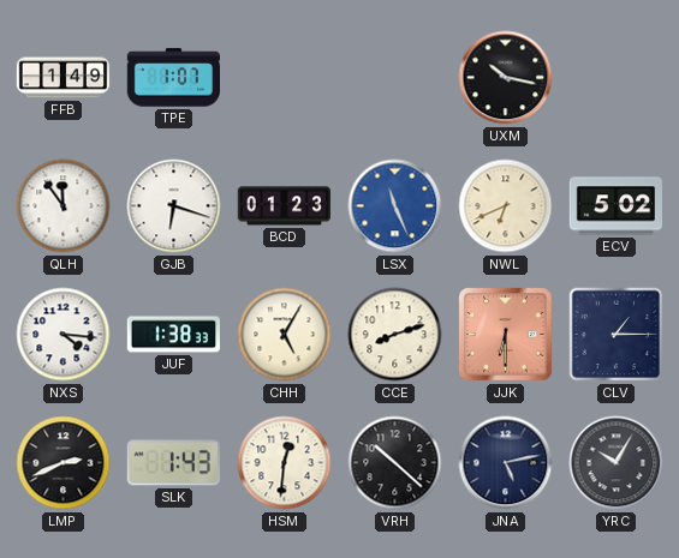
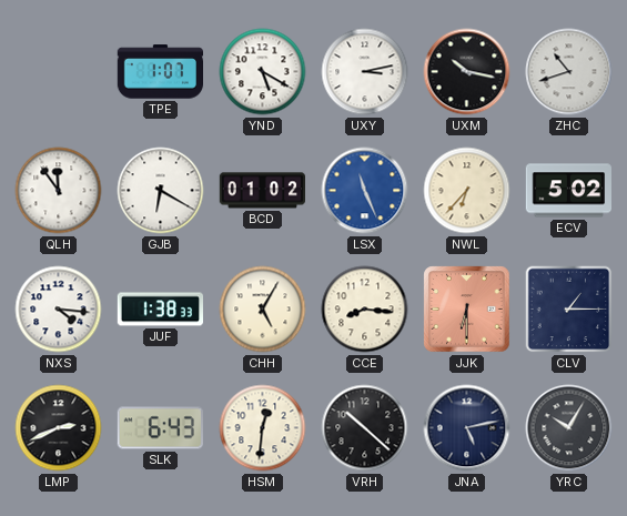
FFB: 1:49 -> none
YND: none -> 5:20
UXY: none -> 3:13
ZHC: none -> 10:42
GJB: 6:18 -> 6:20
BCD: 01:23 -> 01:02
NWL: 6:41 -> 6:37
CCE: 8:12 -> 8:16
SLK: 1:43 -> 6:43
